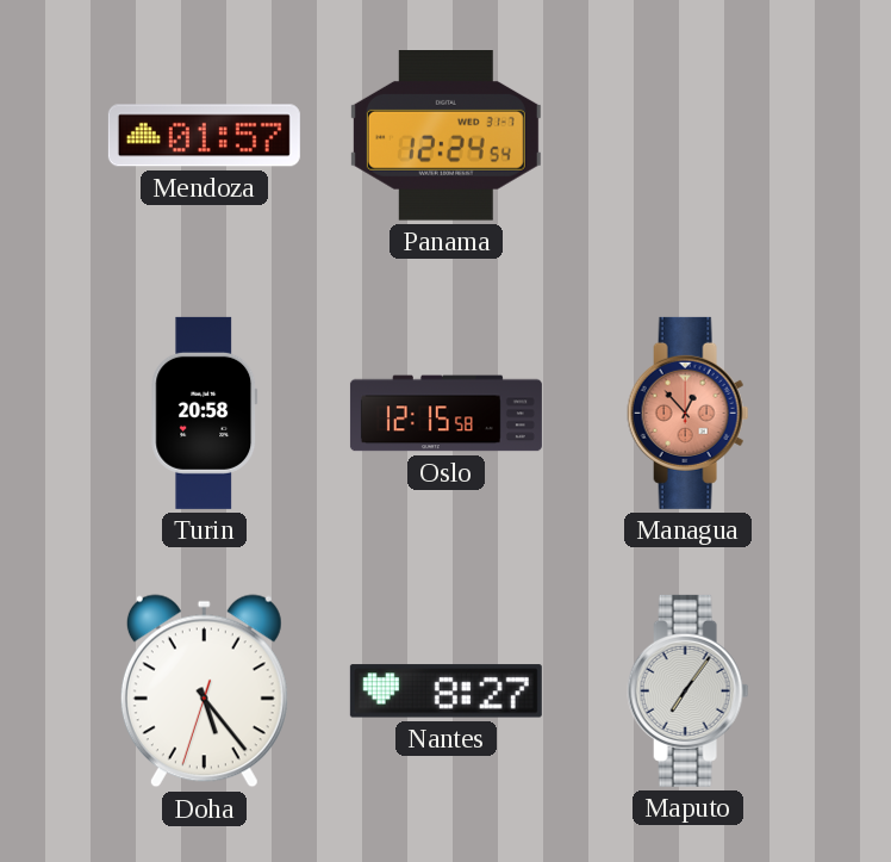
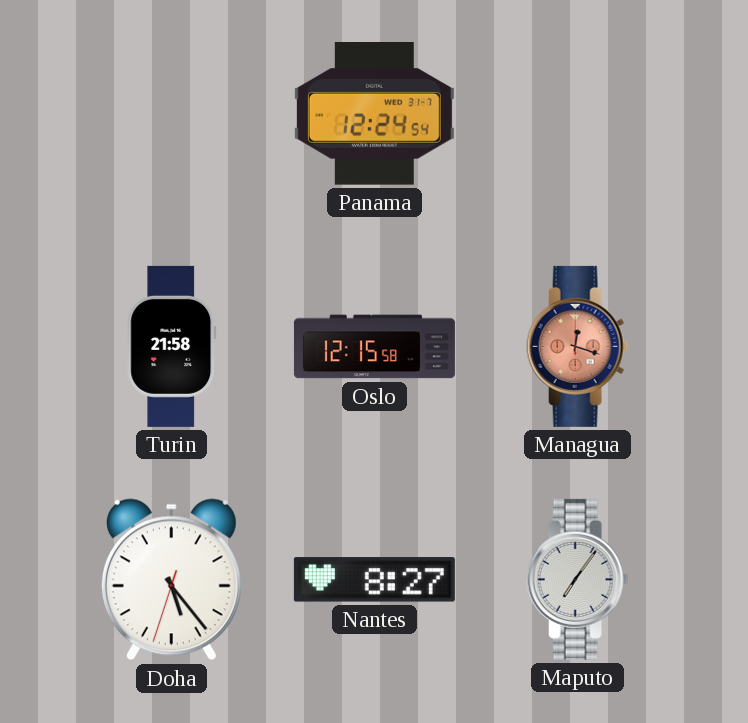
Mendoza: 01:57 -> none
Turin: 20:58 -> 21:58
Managua: 12:53 -> 12:18
